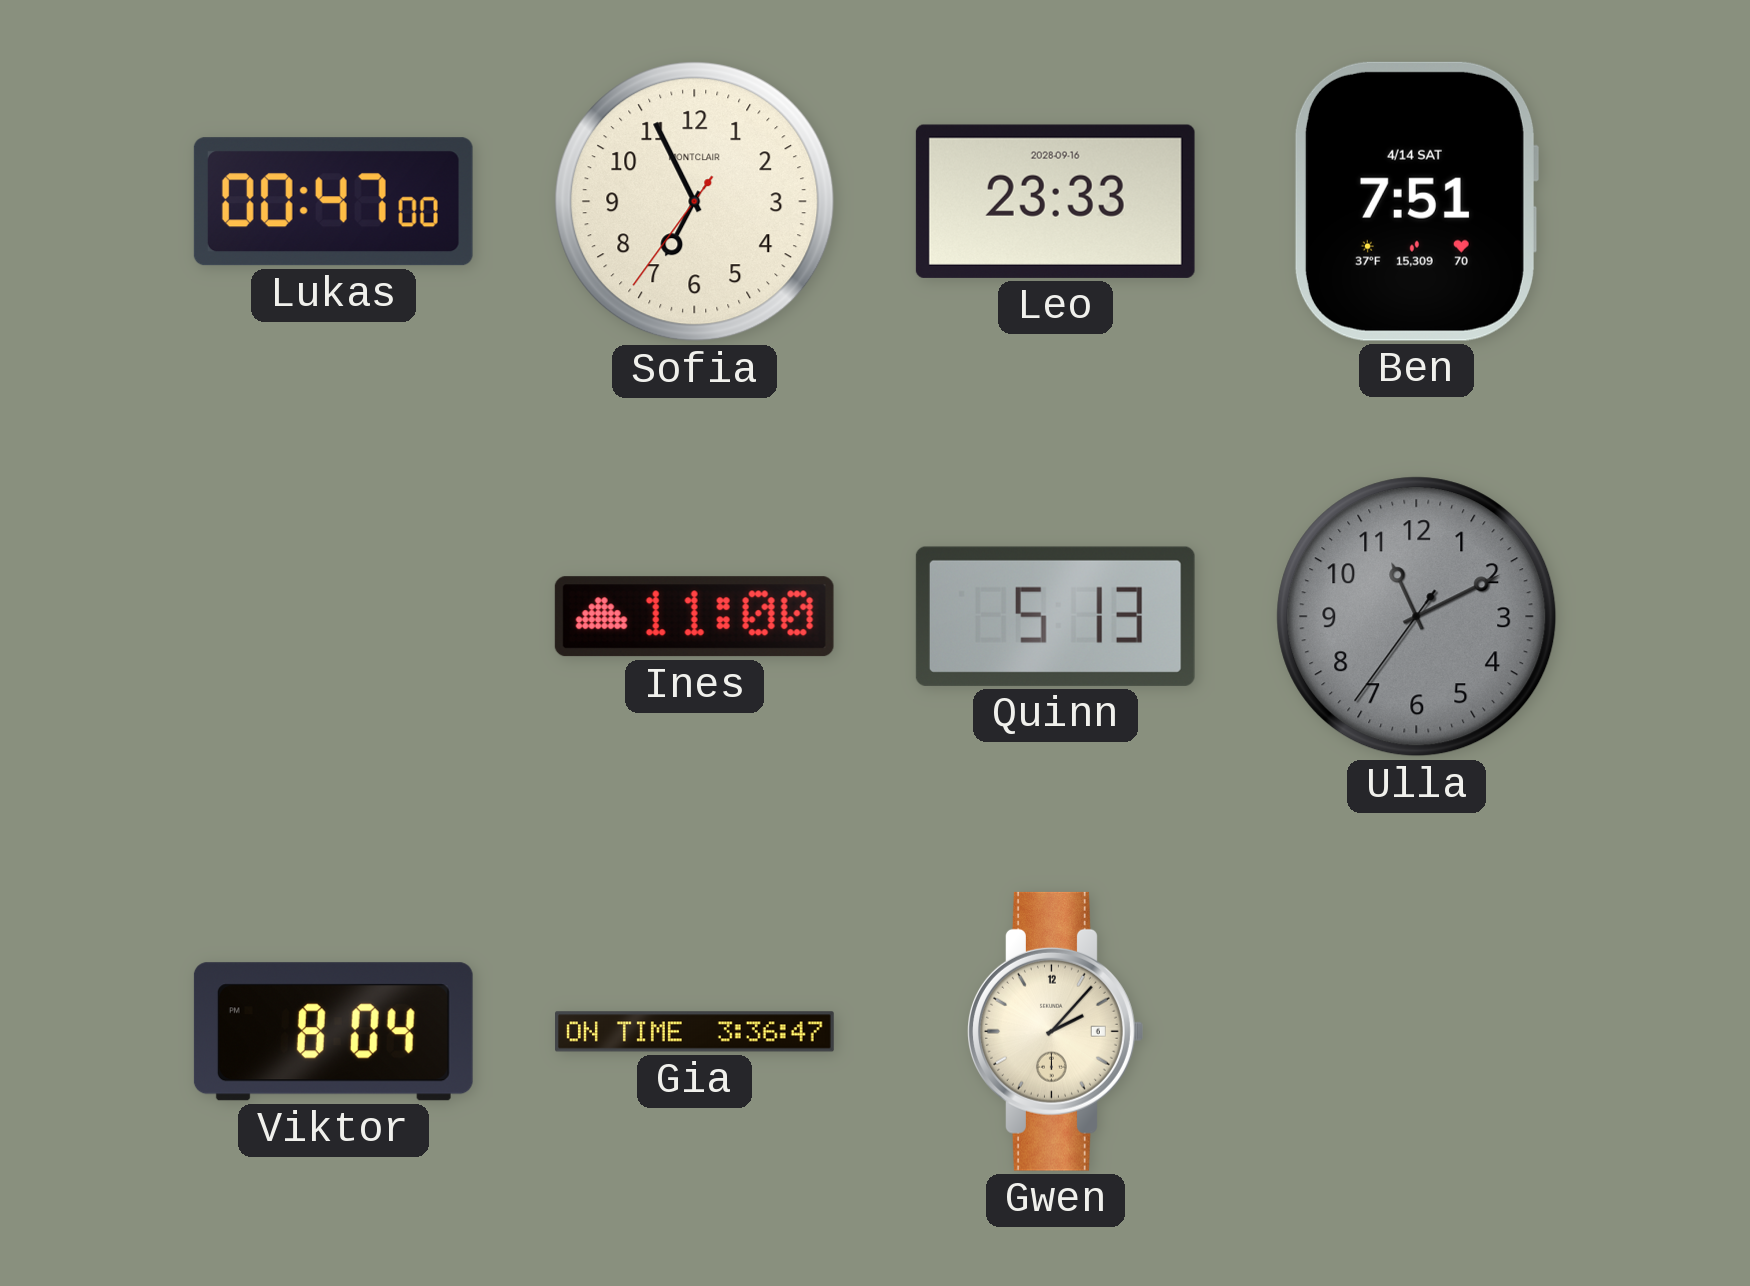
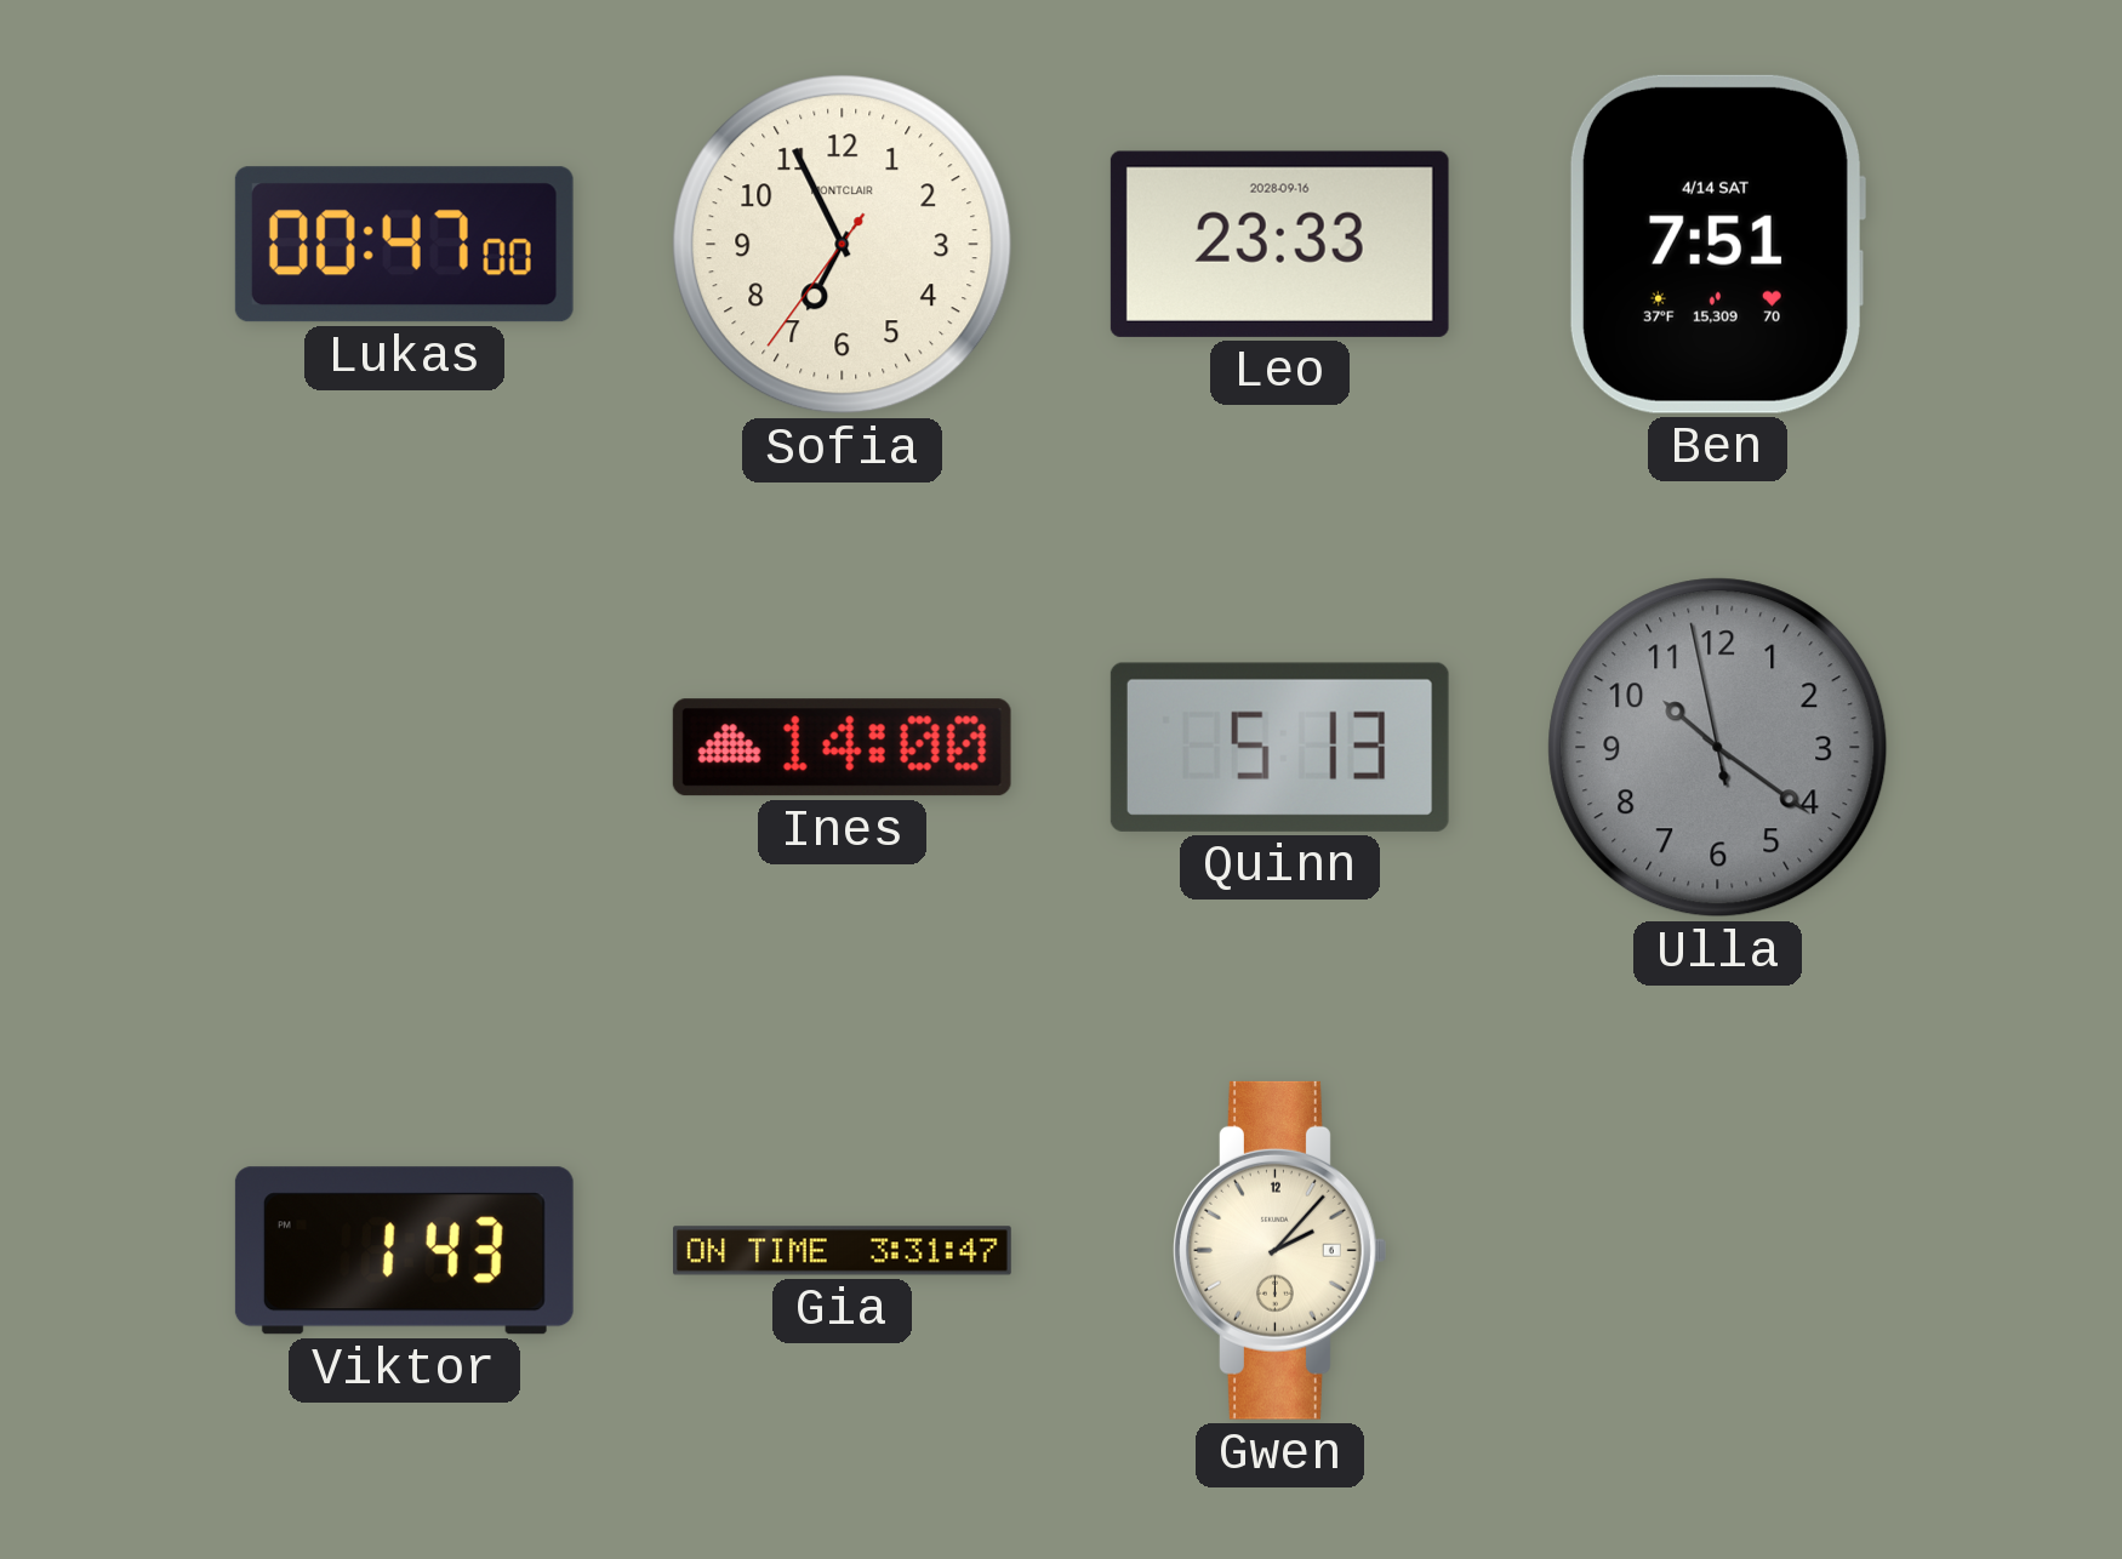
Ines: 11:00 -> 14:00
Ulla: 11:10 -> 10:20
Viktor: 8:04 -> 1:43
Gia: 3:36 -> 3:31
